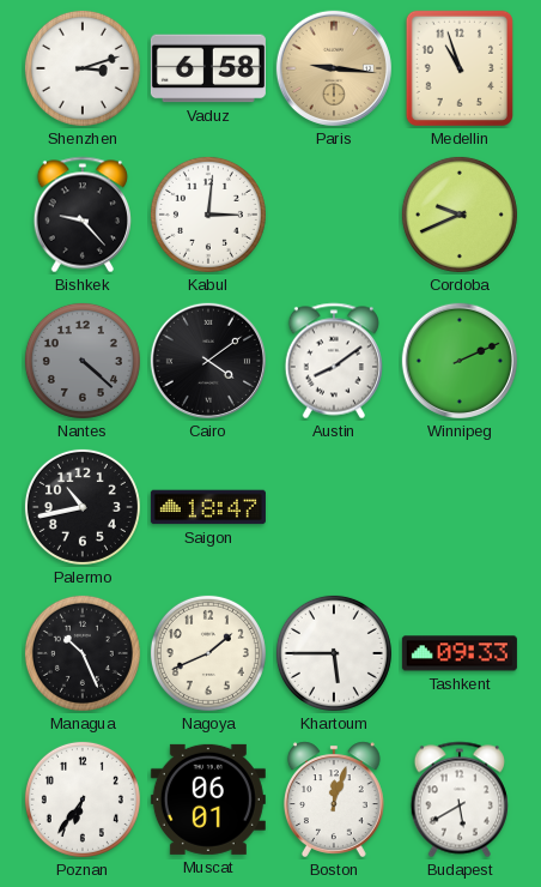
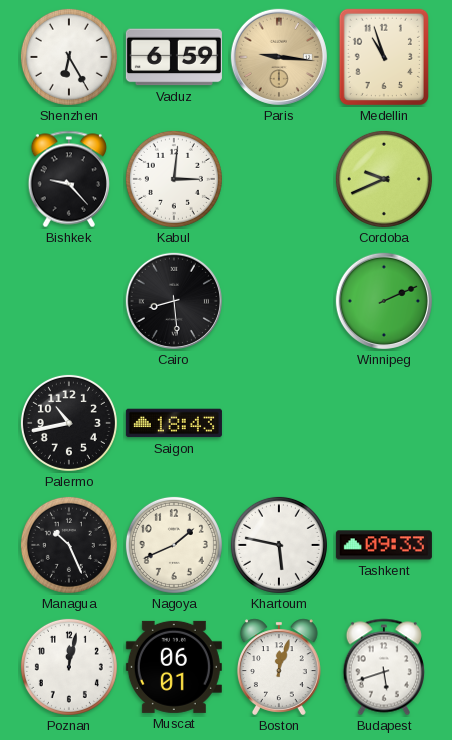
Shenzhen: 3:12 -> 6:25
Vaduz: 6:58 -> 6:59
Nantes: 4:22 -> none
Cairo: 4:09 -> 8:29
Austin: 8:09 -> none
Saigon: 18:47 -> 18:43
Khartoum: 5:45 -> 5:47
Poznan: 6:36 -> 12:02
Budapest: 5:40 -> 5:42
